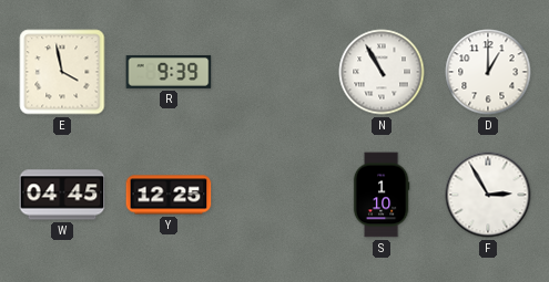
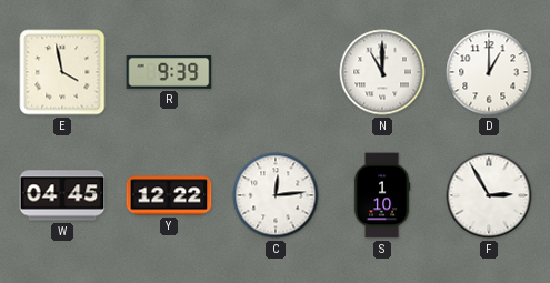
N: 10:55 -> 11:00
Y: 12:25 -> 12:22
C: none -> 12:14
